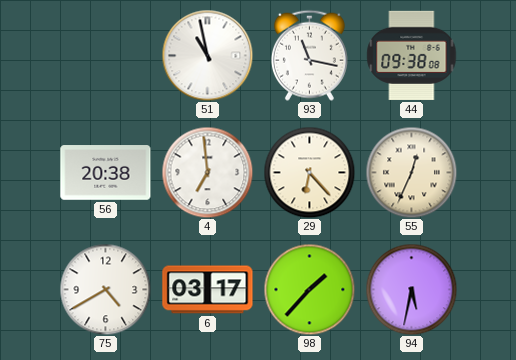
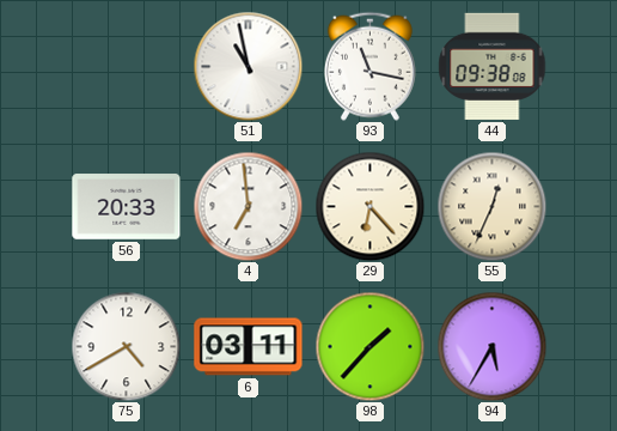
56: 20:38 -> 20:33
6: 03:17 -> 03:11
94: 5:32 -> 5:35
